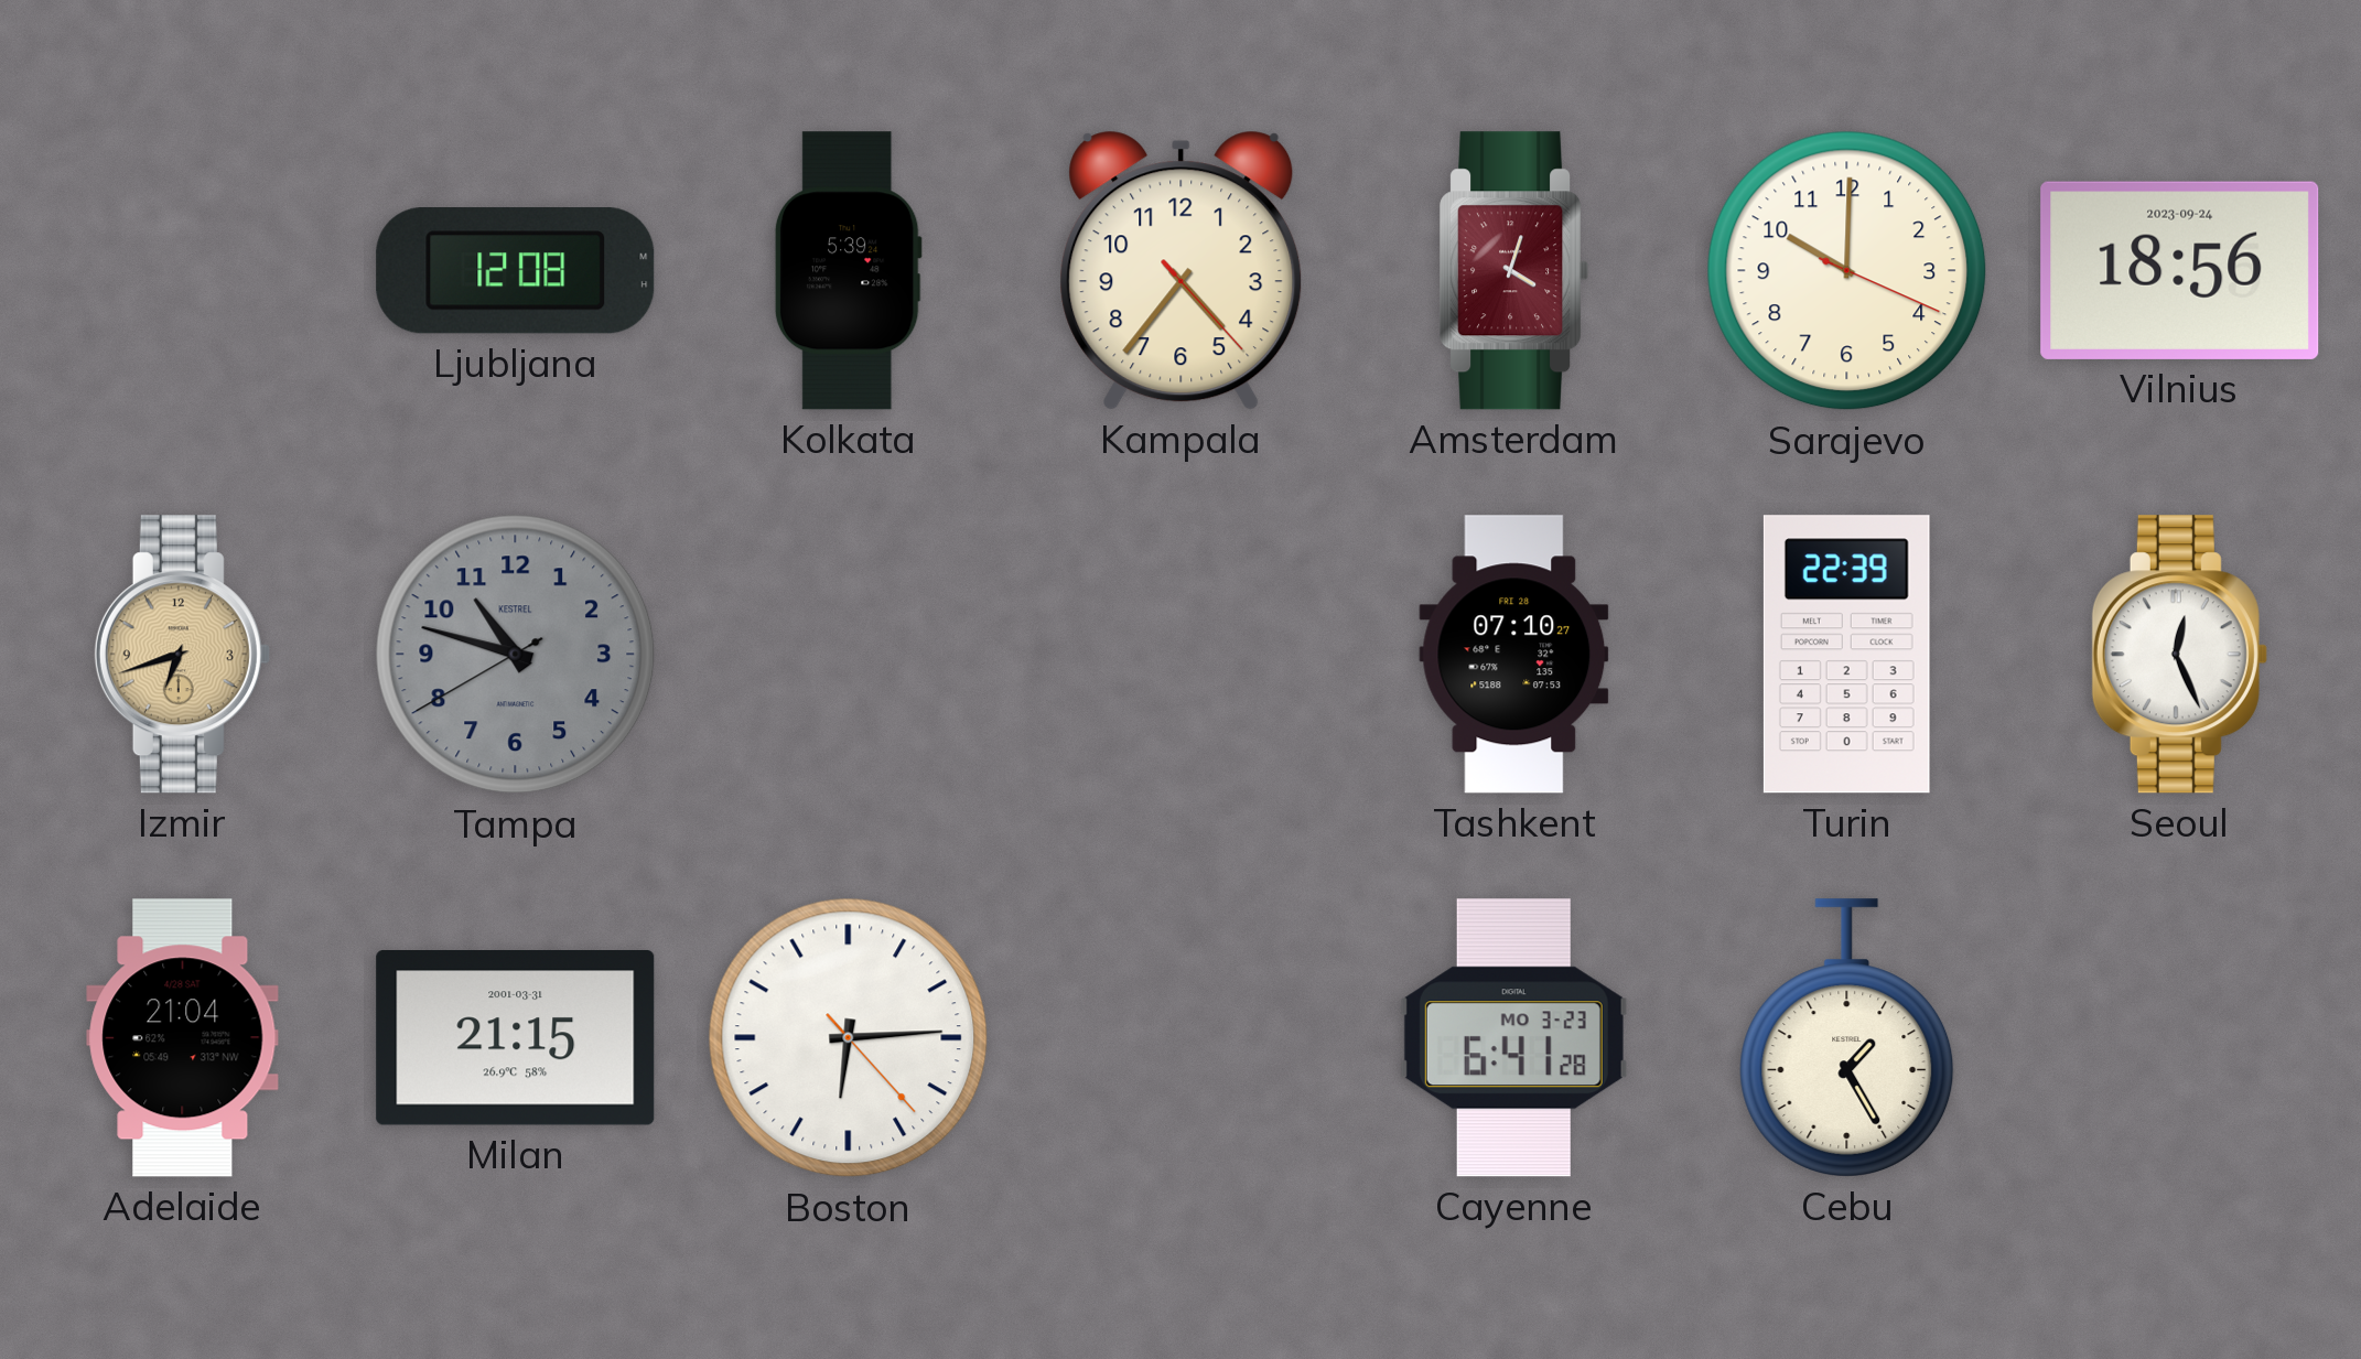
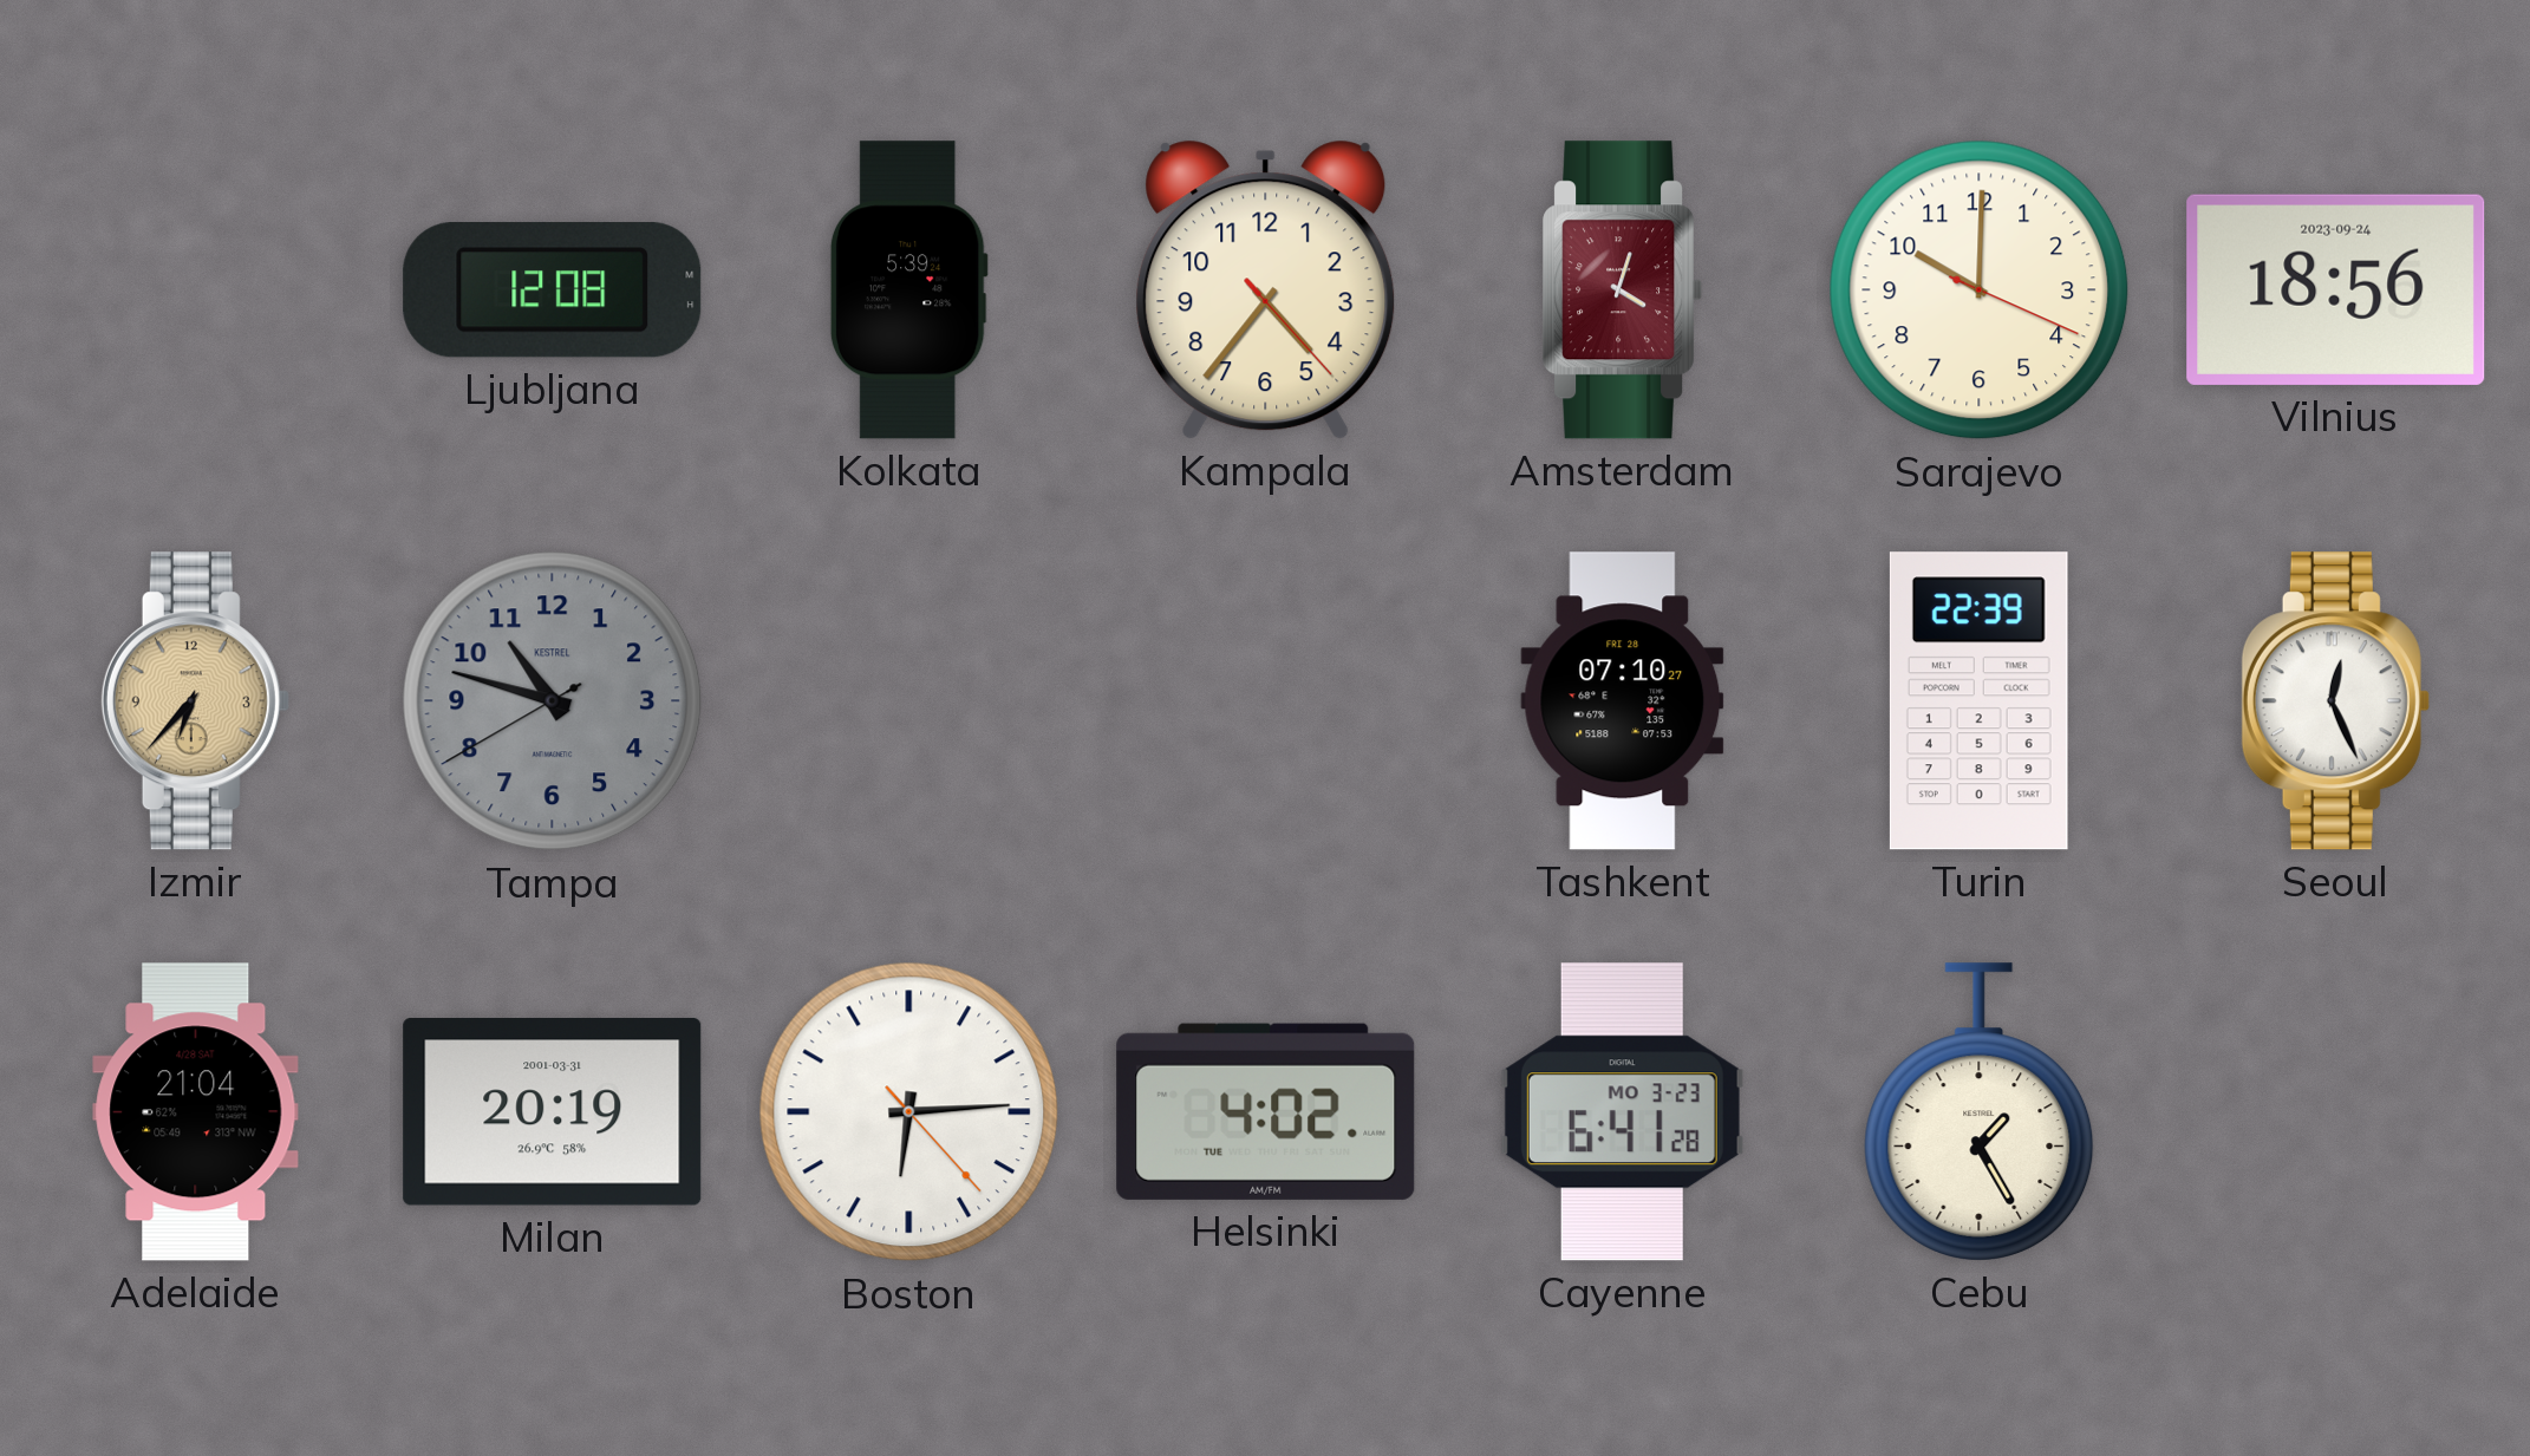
Izmir: 6:42 -> 6:37
Milan: 21:15 -> 20:19
Helsinki: none -> 4:02
